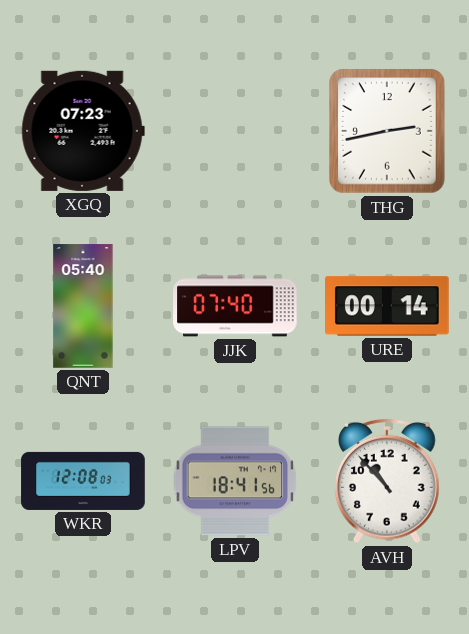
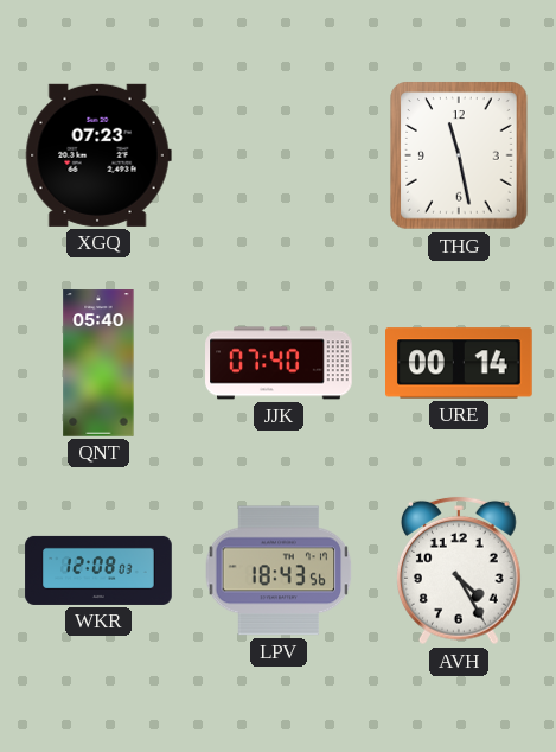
THG: 2:43 -> 11:28
LPV: 18:41 -> 18:43
AVH: 10:53 -> 4:25
